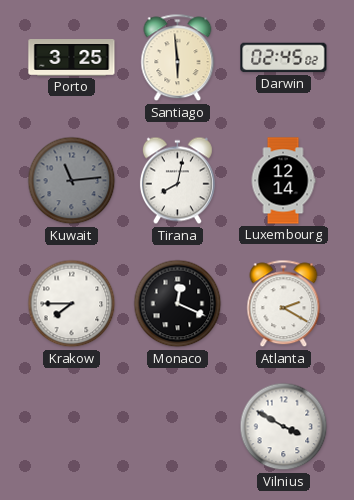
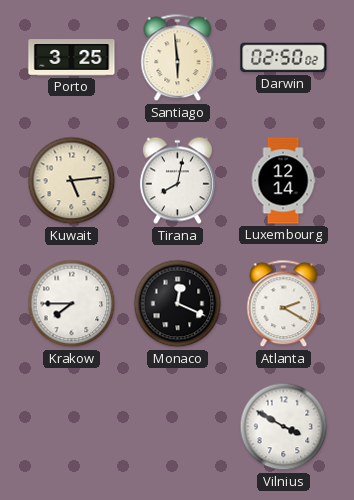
Darwin: 02:45 -> 02:50
Kuwait: 11:14 -> 5:14
Kuwait dial: grey -> cream
